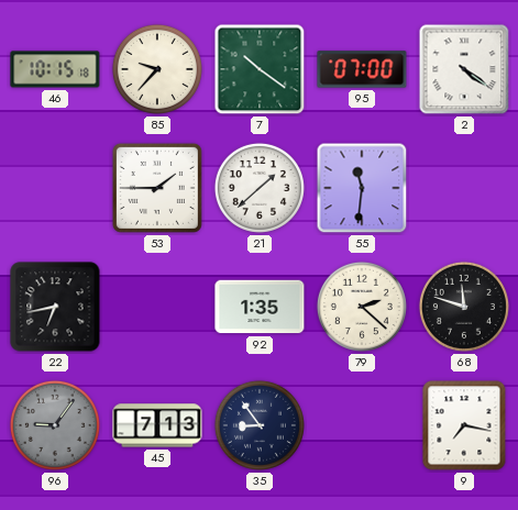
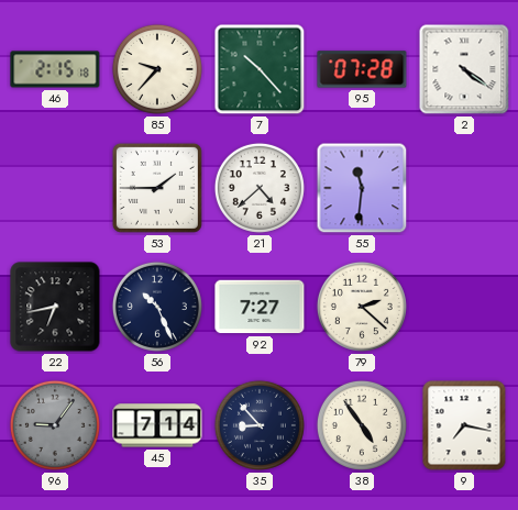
46: 10:15 -> 2:15
7: 10:21 -> 10:23
95: 07:00 -> 07:28
21: 1:38 -> 4:38
56: none -> 10:26
92: 1:35 -> 7:27
68: 11:48 -> none
45: 7:13 -> 7:14
35: 8:54 -> 8:53
38: none -> 4:54
